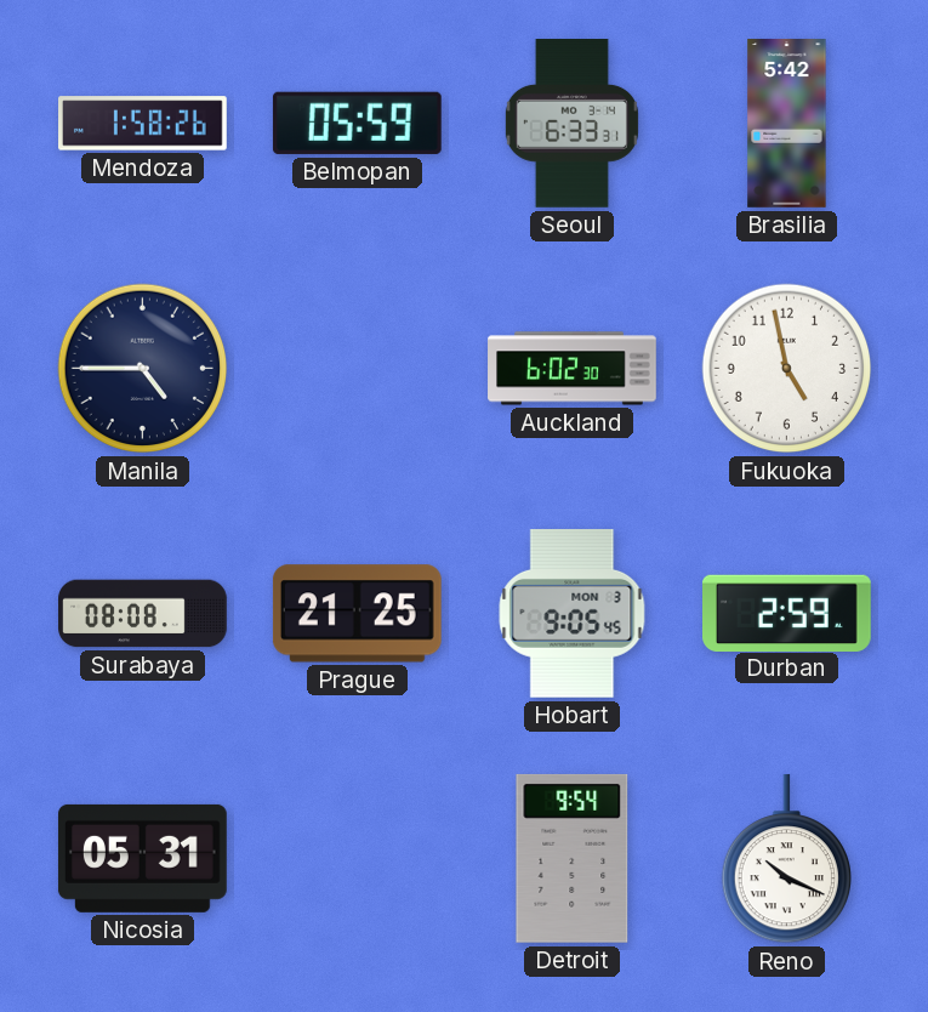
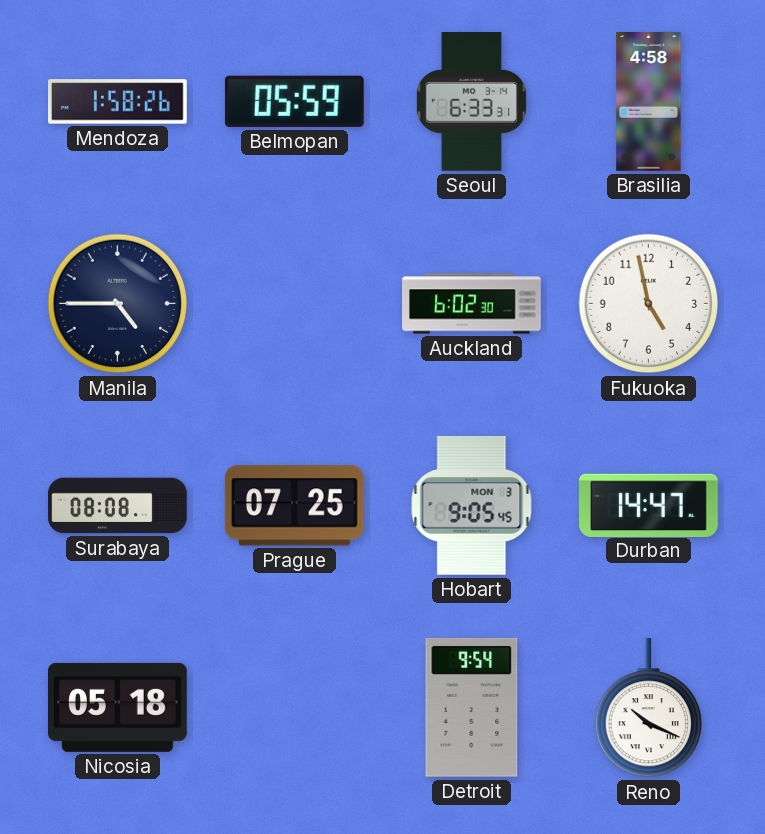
Brasilia: 5:42 -> 4:58
Prague: 21:25 -> 07:25
Durban: 2:59 -> 14:47
Nicosia: 05:31 -> 05:18
